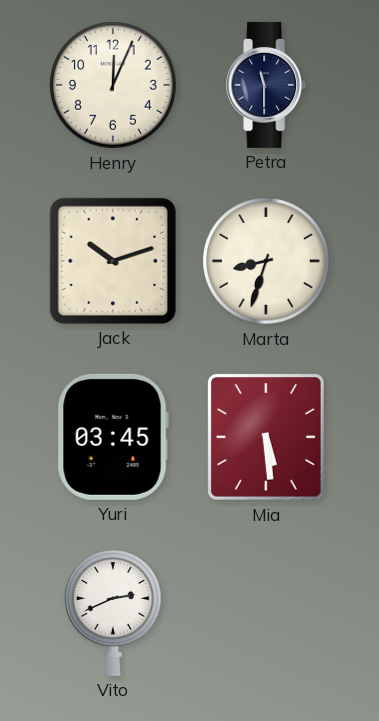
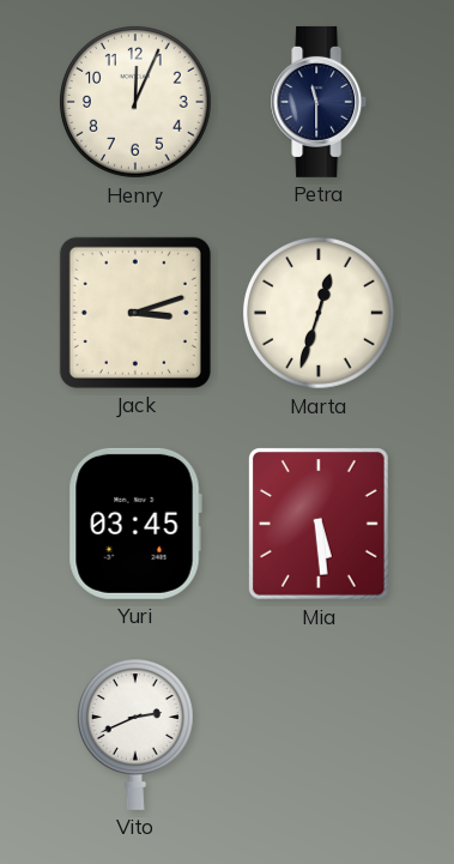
Jack: 10:12 -> 3:12
Marta: 8:33 -> 12:33
